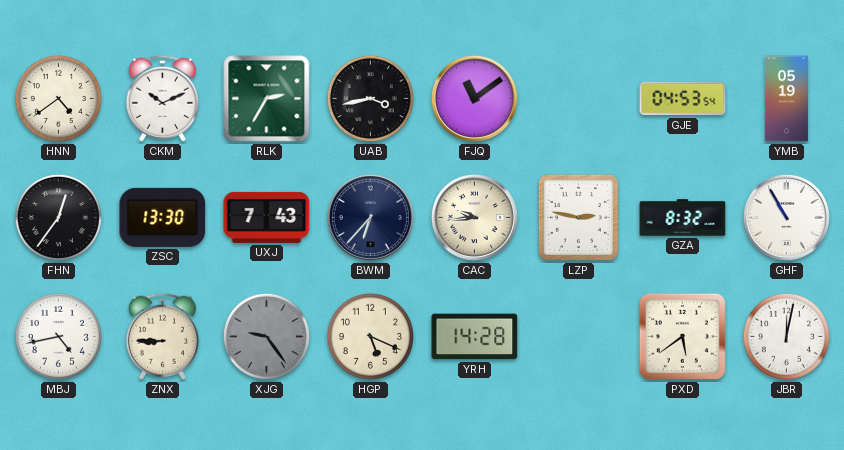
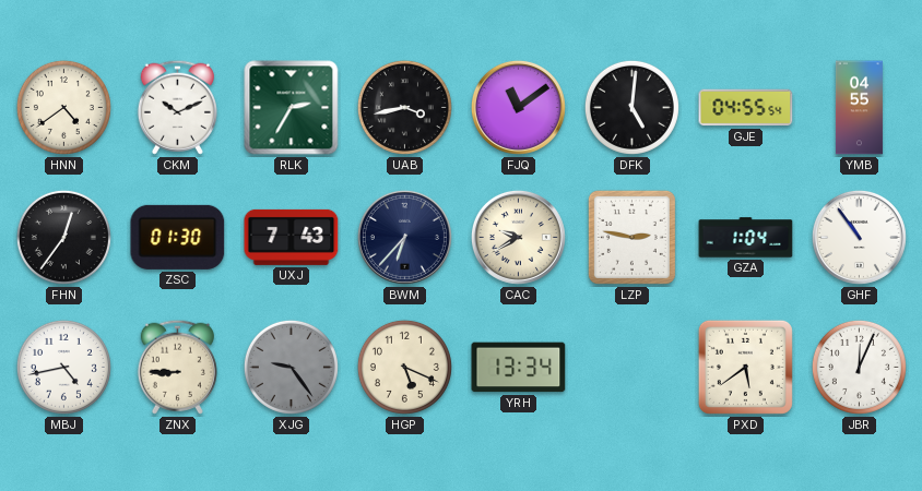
DFK: none -> 5:01
GJE: 04:53 -> 04:55
YMB: 05:19 -> 04:55
ZSC: 13:30 -> 01:30
CAC: 9:44 -> 9:40
GZA: 8:32 -> 1:04
GHF: 10:55 -> 10:54
YRH: 14:28 -> 13:34
JBR: 12:02 -> 12:04
